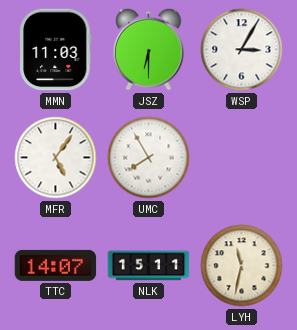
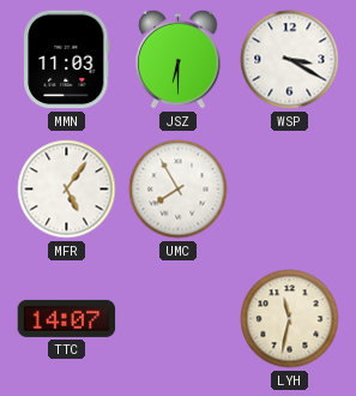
WSP: 3:05 -> 3:20
NLK: 15:11 -> none
